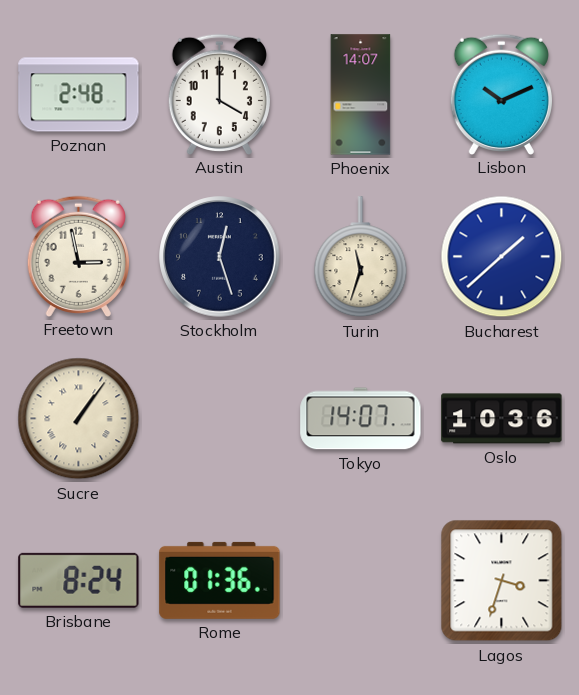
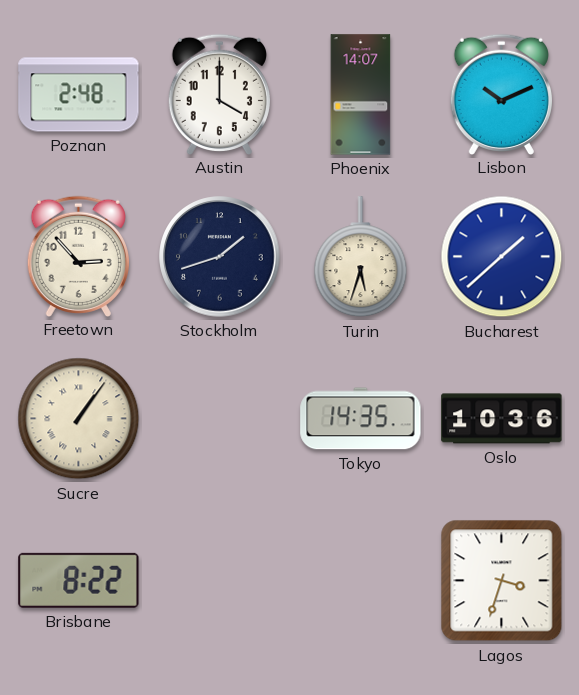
Freetown: 2:58 -> 2:53
Stockholm: 12:27 -> 1:42
Turin: 11:33 -> 5:33
Tokyo: 14:07 -> 14:35
Brisbane: 8:24 -> 8:22
Rome: 01:36 -> none
